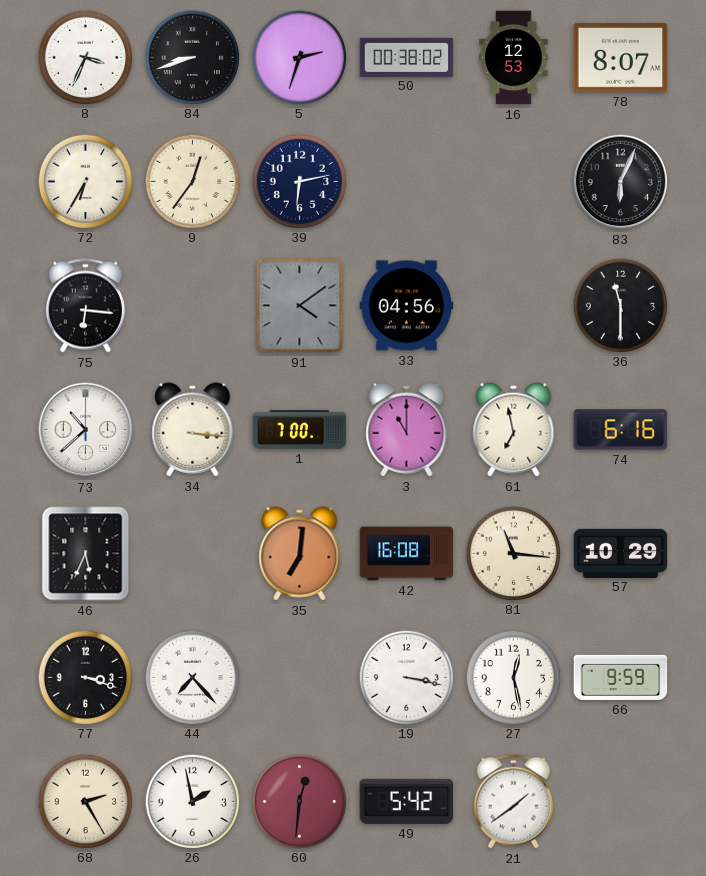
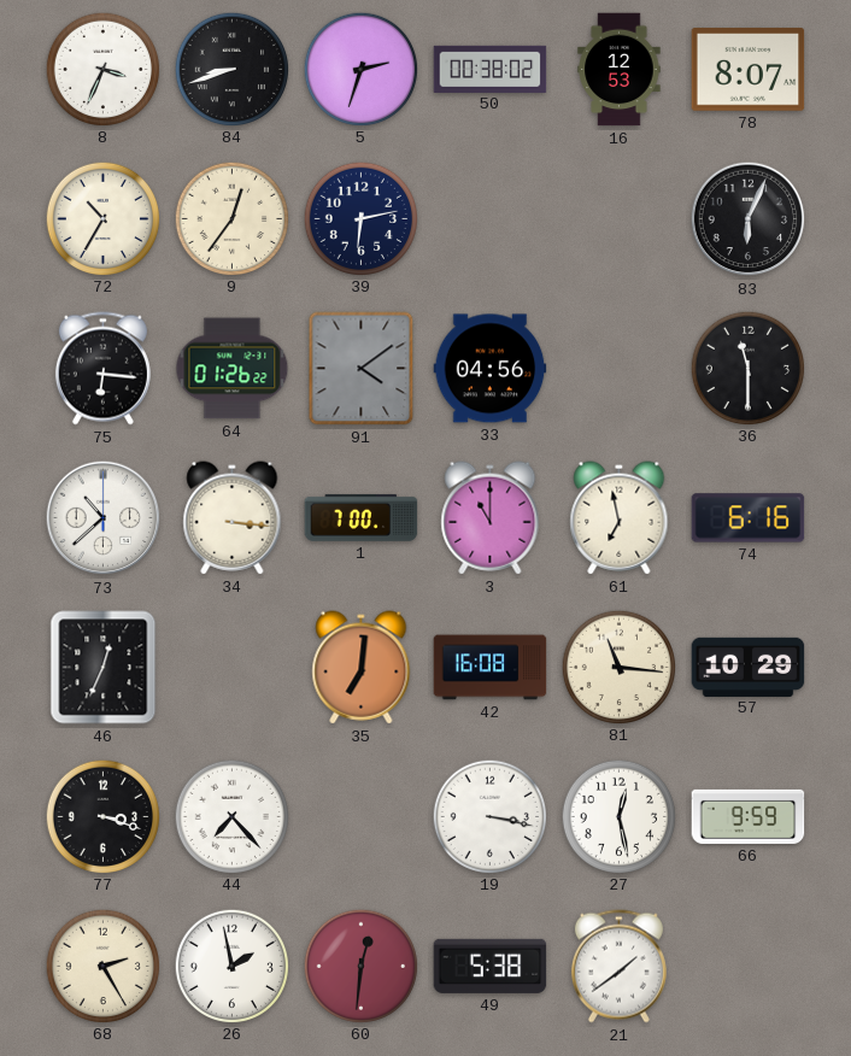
72: 6:35 -> 10:35
64: none -> 01:26
46: 5:34 -> 12:34
49: 5:42 -> 5:38
